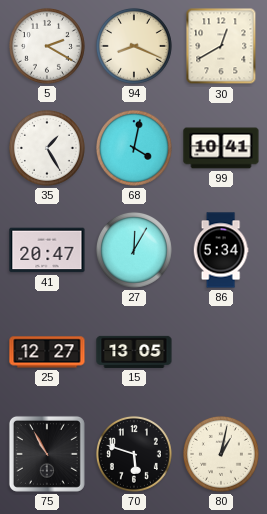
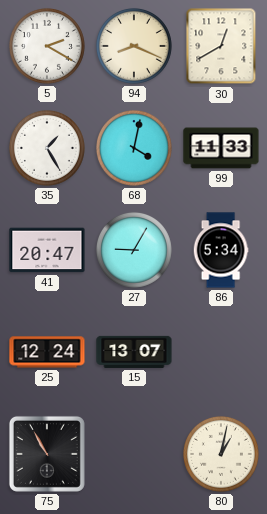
99: 10:41 -> 11:33
27: 12:05 -> 9:05
25: 12:27 -> 12:24
15: 13:05 -> 13:07
70: 5:48 -> none
